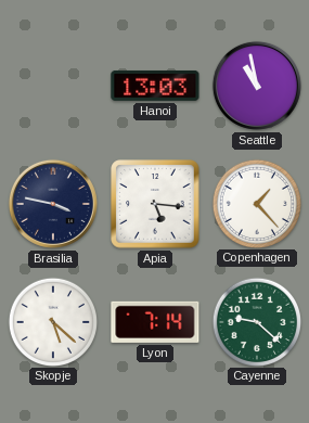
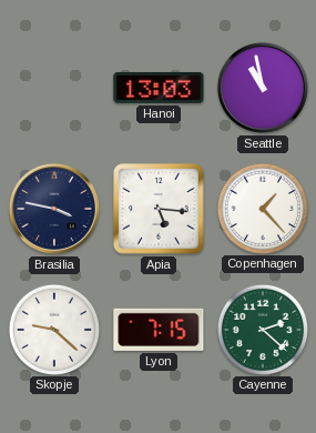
Skopje: 5:22 -> 9:22
Lyon: 7:14 -> 7:15
Cayenne: 9:22 -> 2:22
